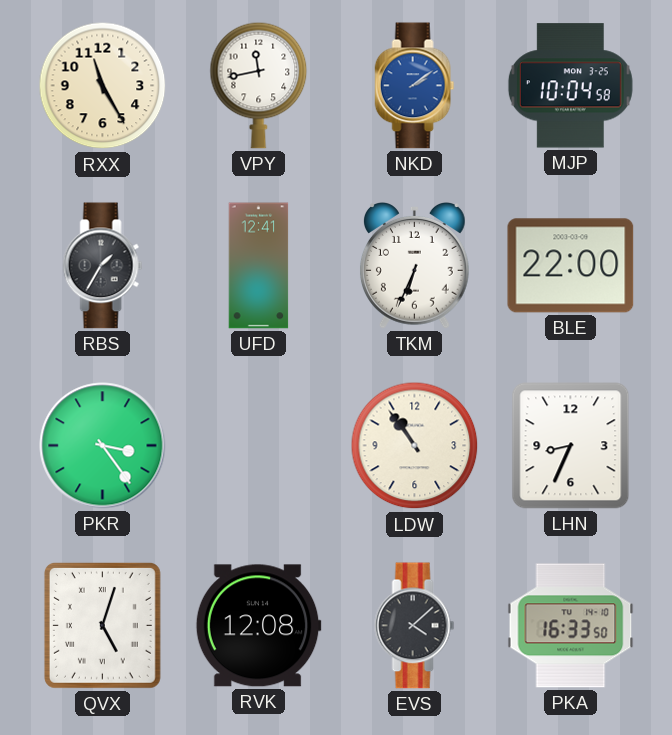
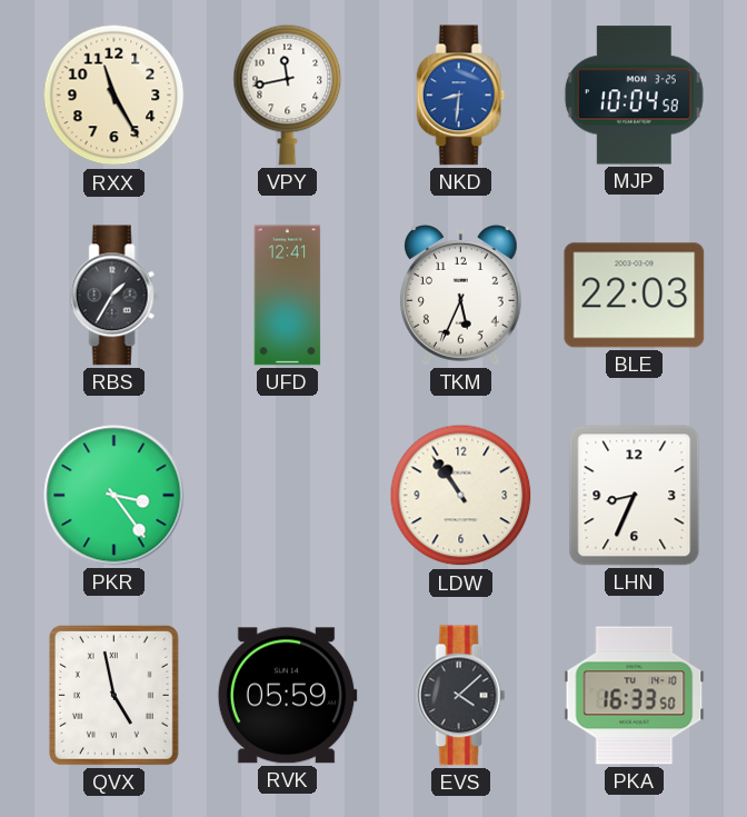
NKD: 2:09 -> 8:31
TKM: 6:34 -> 5:34
BLE: 22:00 -> 22:03
QVX: 5:03 -> 4:58
RVK: 12:08 -> 05:59
